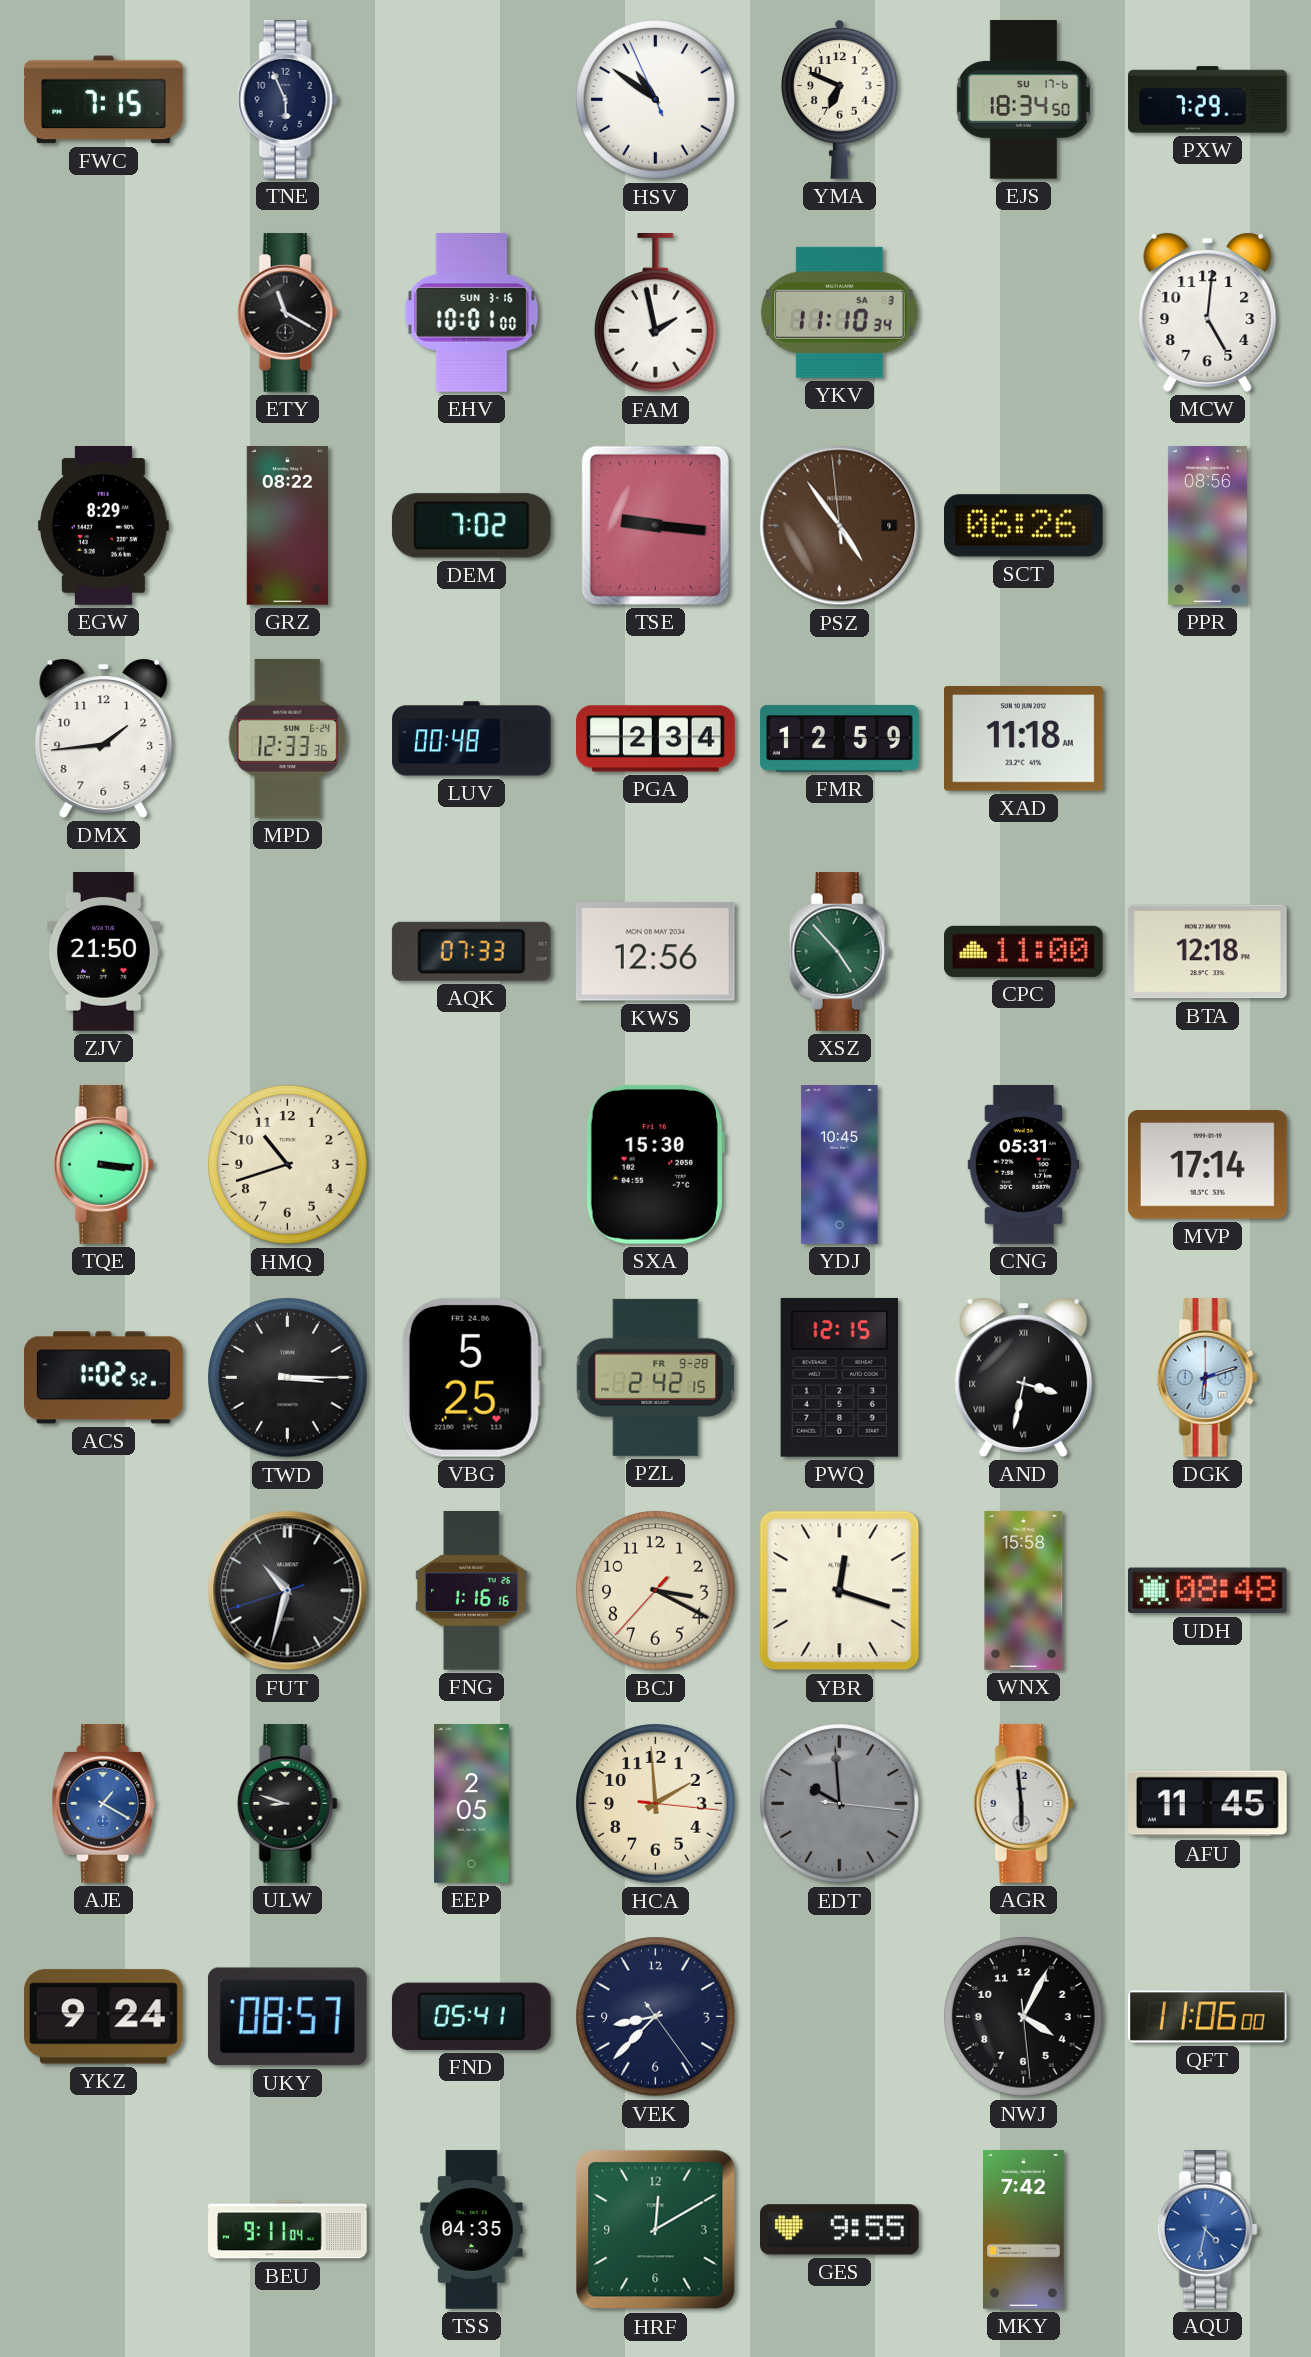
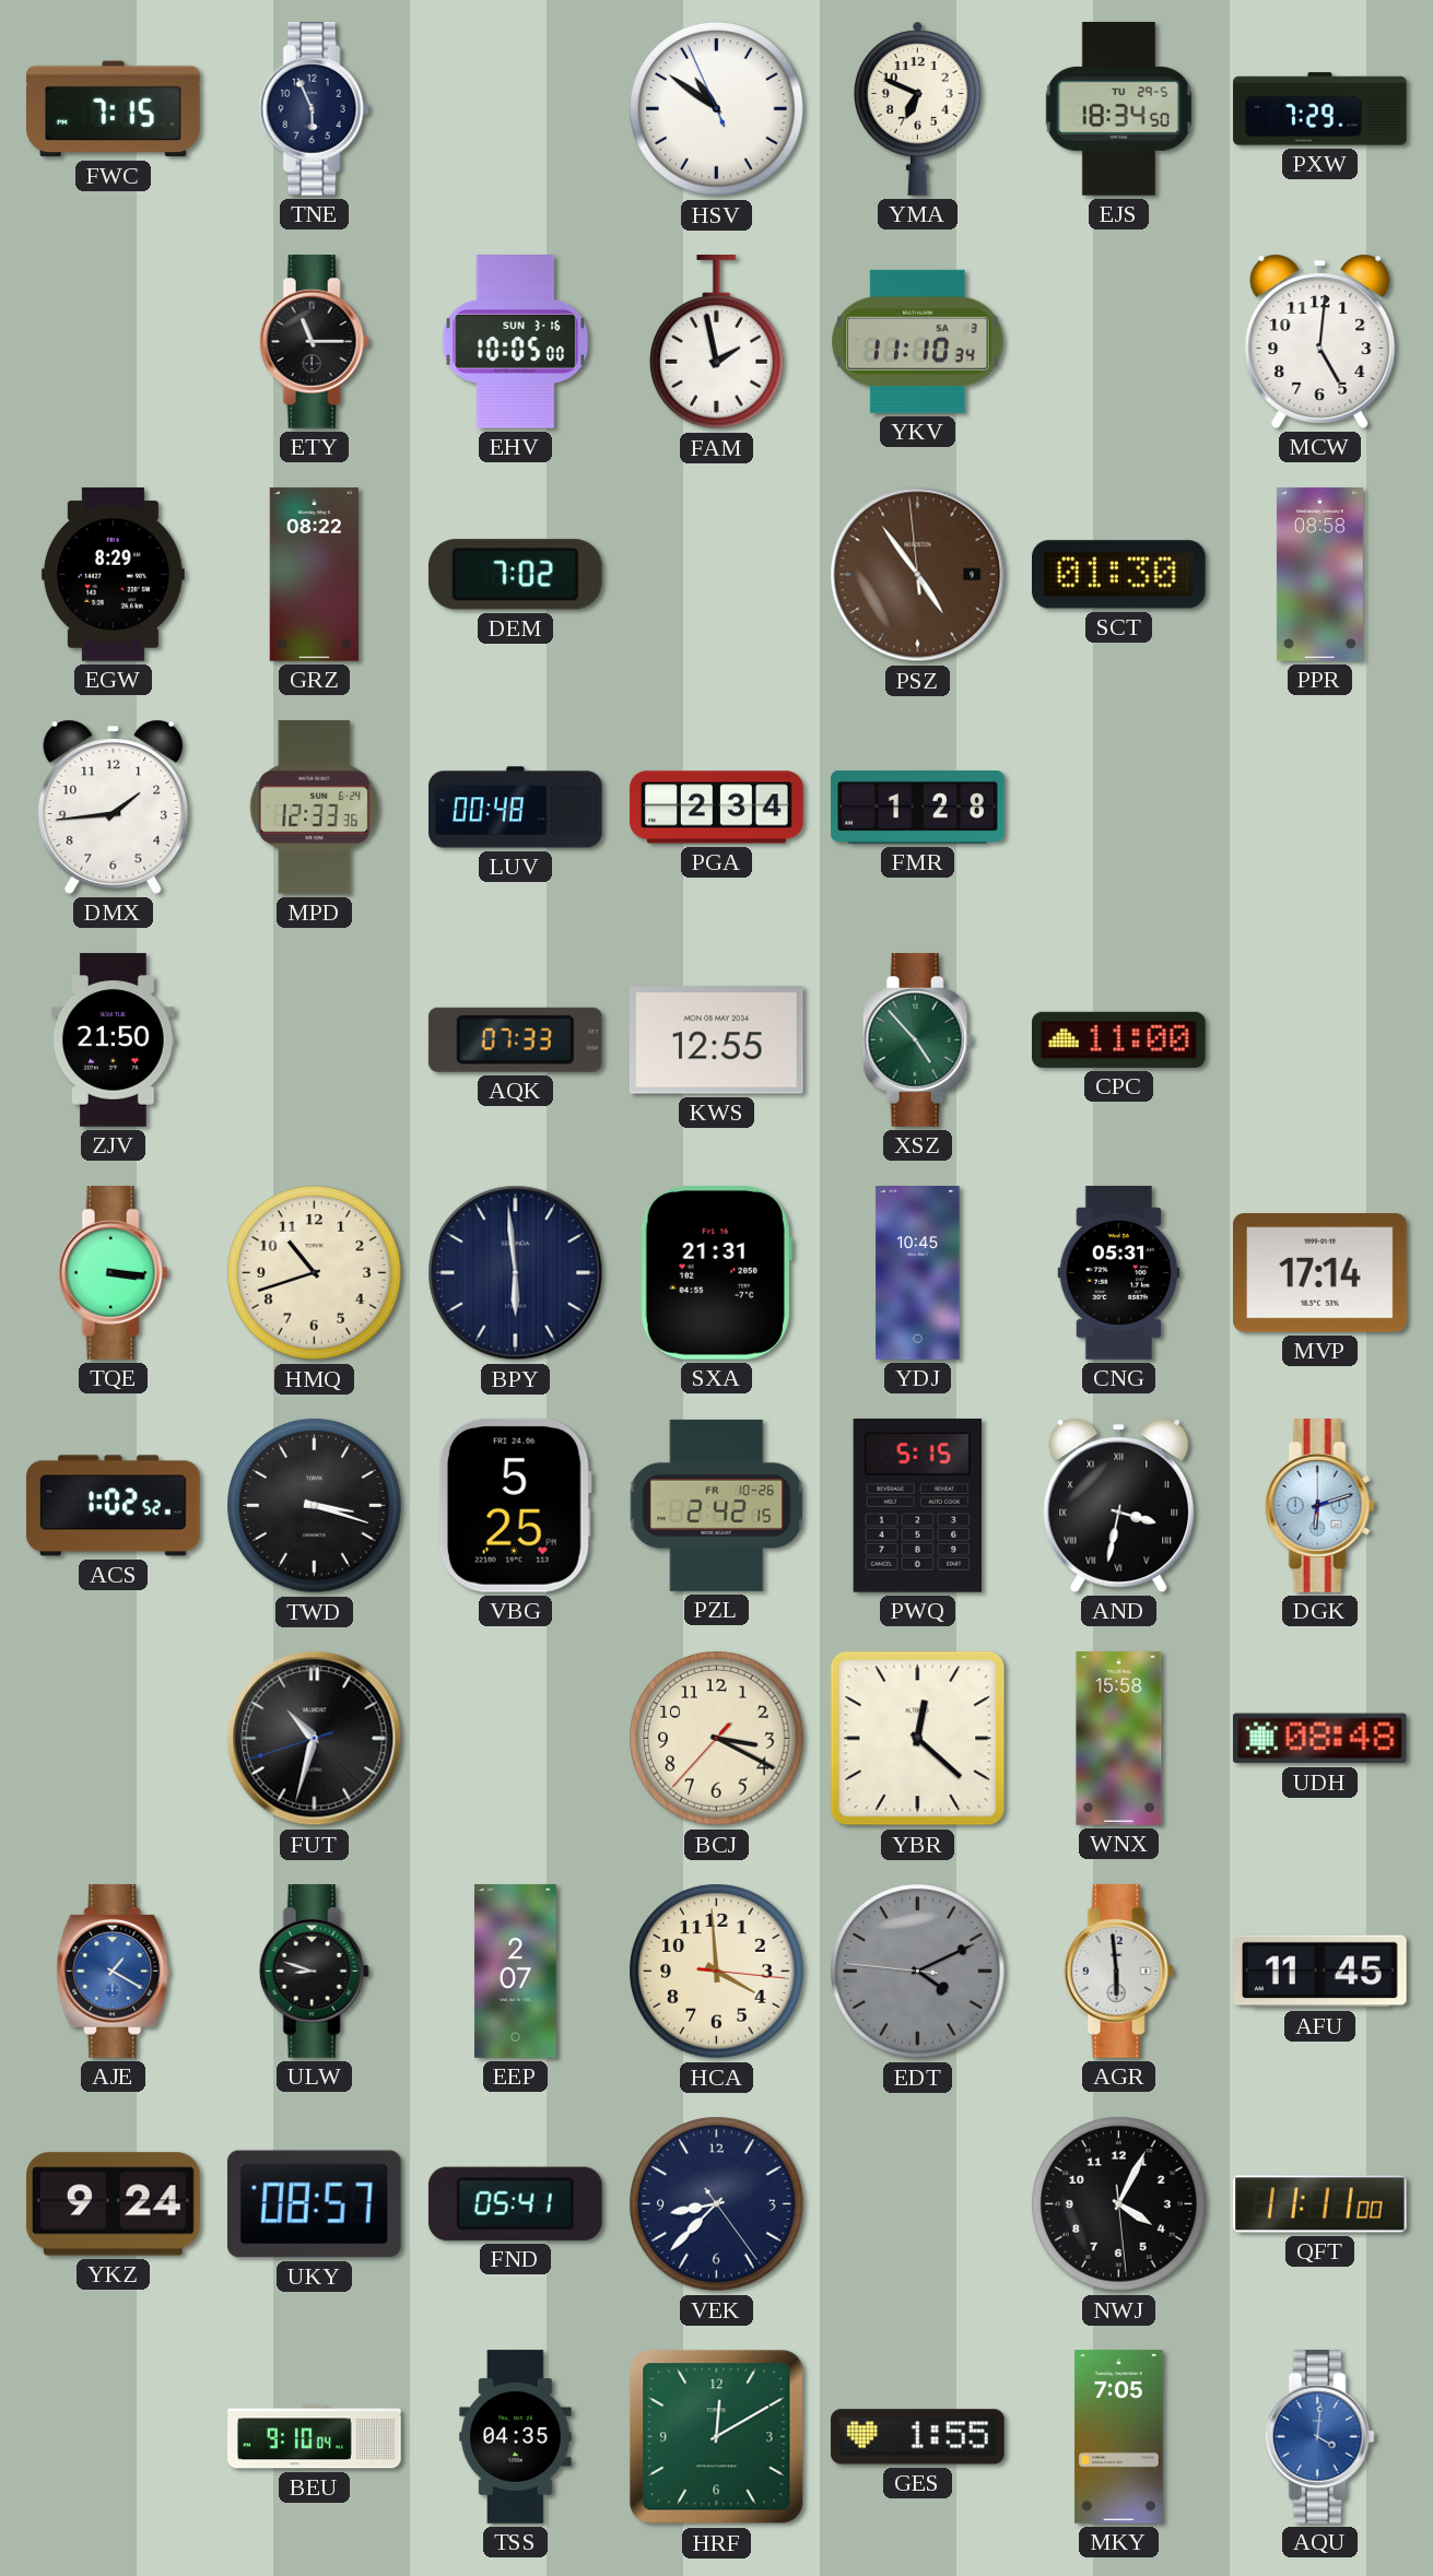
EJS date: SU 17-6 -> TU 29-5
ETY: 11:20 -> 11:15
EHV: 10:01 -> 10:05
TSE: 9:16 -> none
SCT: 06:26 -> 01:30
PPR: 08:56 -> 08:58
FMR: 12:59 -> 1:28
XAD: 11:18 -> none
KWS: 12:56 -> 12:55
BTA: 12:18 -> none
BPY: none -> 5:59
SXA: 15:30 -> 21:31
TWD: 3:15 -> 3:18
PZL date: FR 9-28 -> FR 10-26
PWQ: 12:15 -> 5:15
FNG: 1:16 -> none
YBR: 12:18 -> 12:22
EEP: 2:05 -> 2:07
HCA: 1:59 -> 3:59
EDT: 9:59 -> 4:10
QFT: 11:06 -> 11:11
BEU: 9:11 -> 9:10
GES: 9:55 -> 1:55
MKY: 7:42 -> 7:05
AQU: 4:32 -> 4:01
